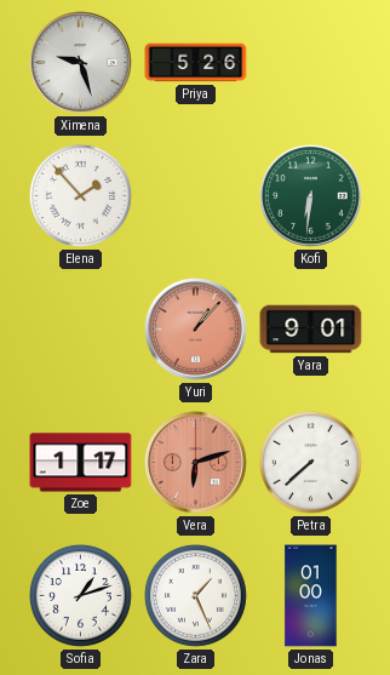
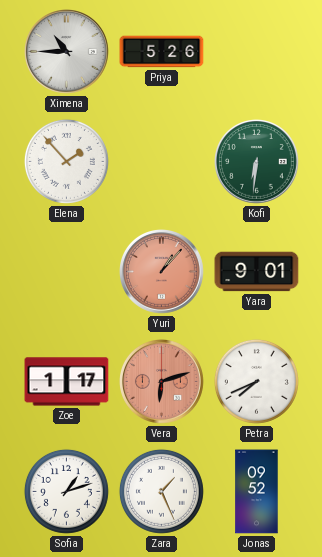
Ximena: 9:27 -> 10:45
Petra: 7:38 -> 7:41
Jonas: 01:00 -> 09:52
